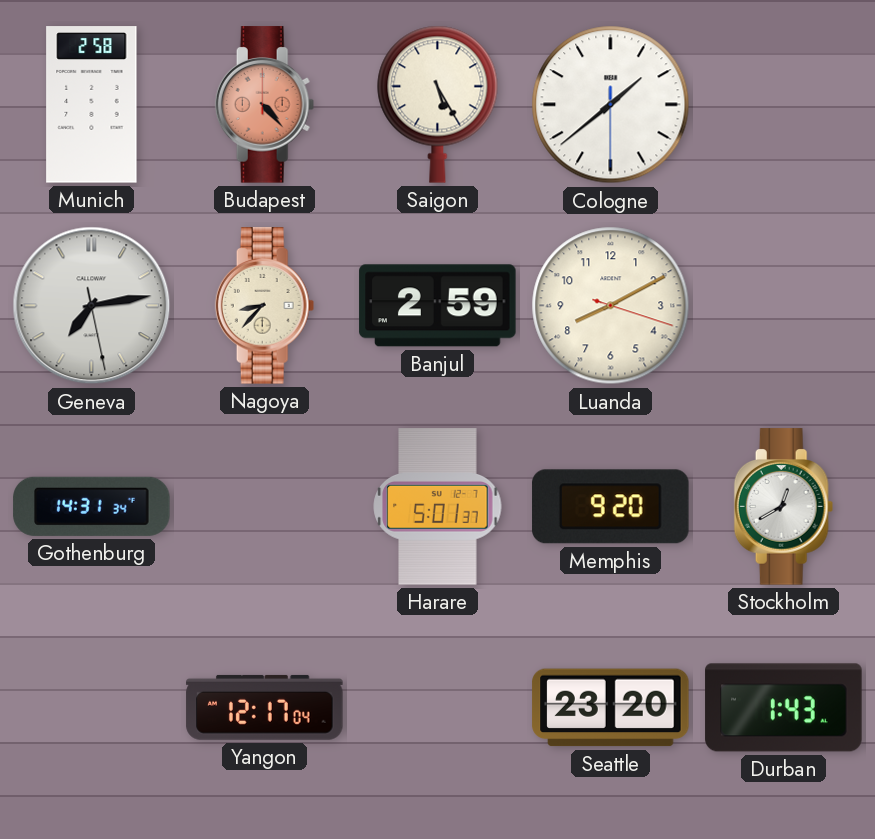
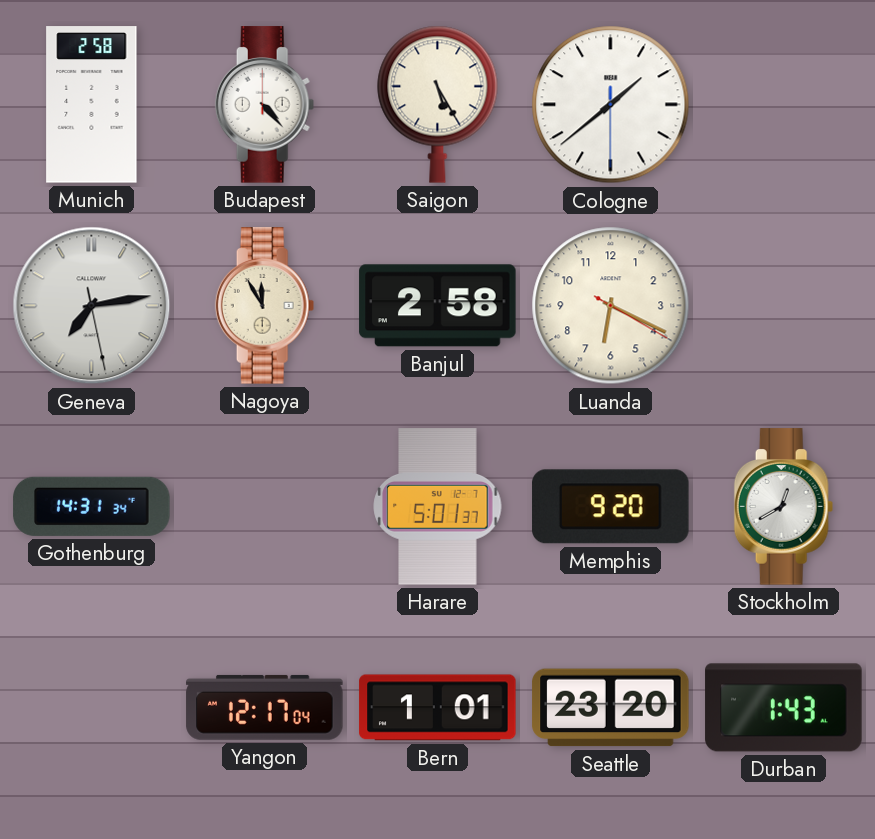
Budapest dial: salmon -> white
Nagoya: 8:37 -> 11:55
Banjul: 2:59 -> 2:58
Luanda: 8:10 -> 6:19
Bern: none -> 1:01
